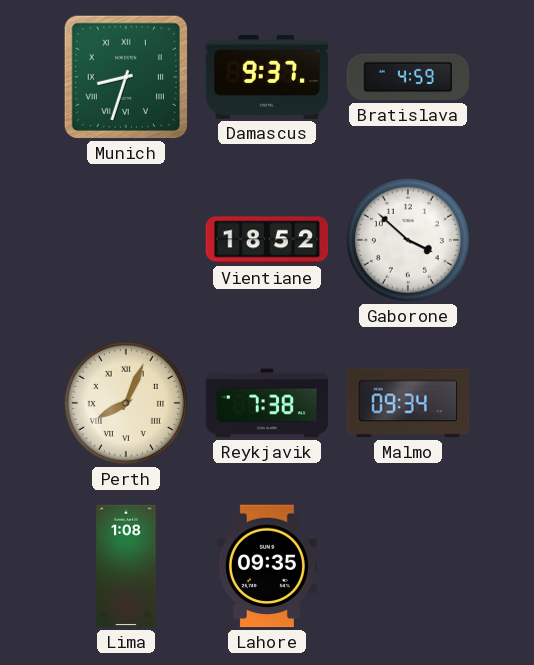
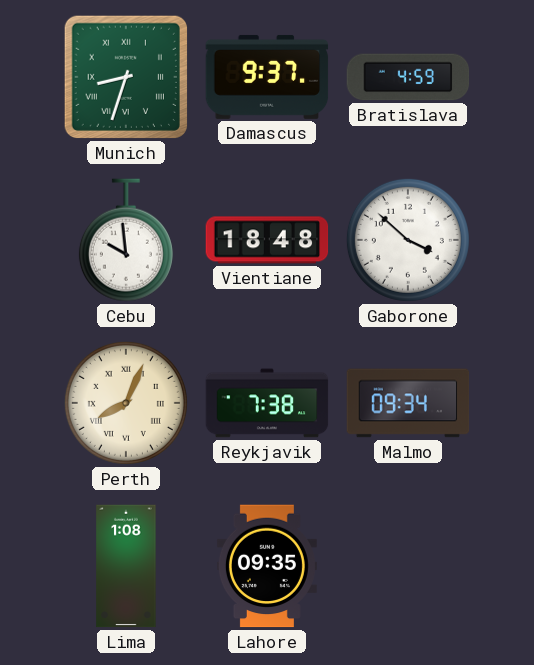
Cebu: none -> 9:59
Vientiane: 18:52 -> 18:48
